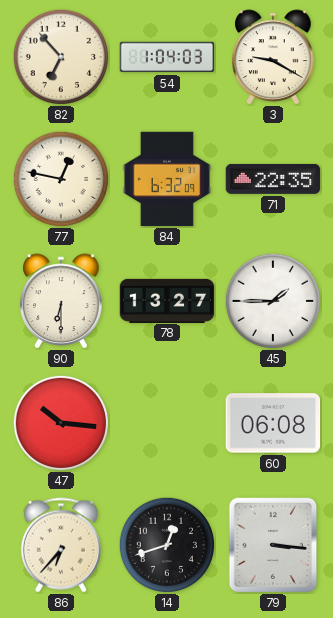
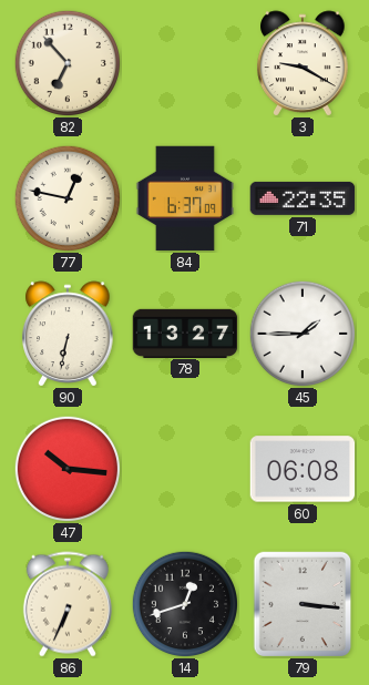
54: 1:04 -> none
84: 6:32 -> 6:37
90: 6:30 -> 6:32
86: 6:37 -> 6:34
